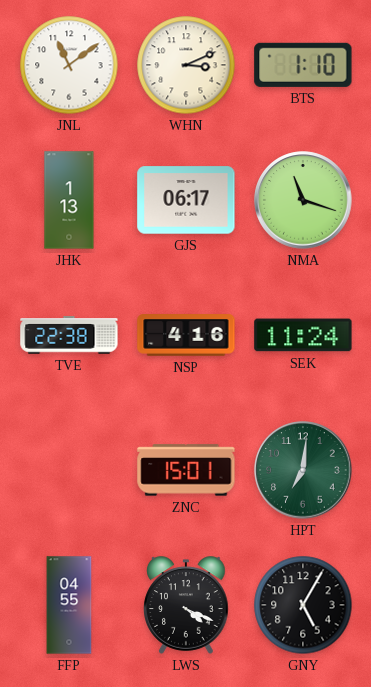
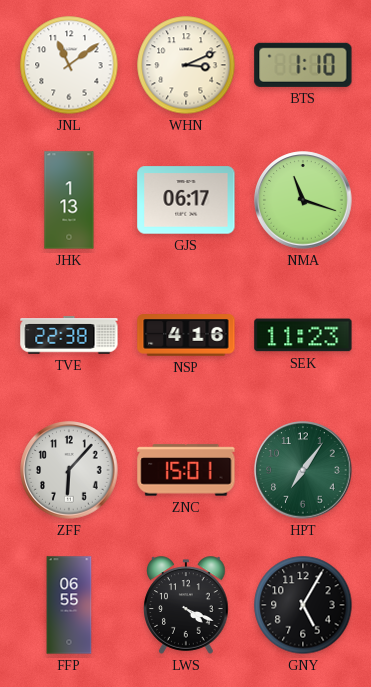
SEK: 11:24 -> 11:23
ZFF: none -> 6:07
HPT: 7:01 -> 7:06
FFP: 04:55 -> 06:55
